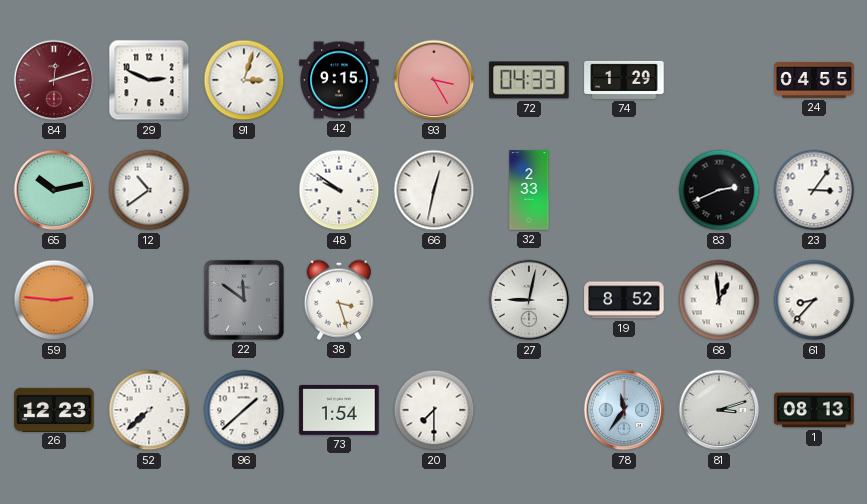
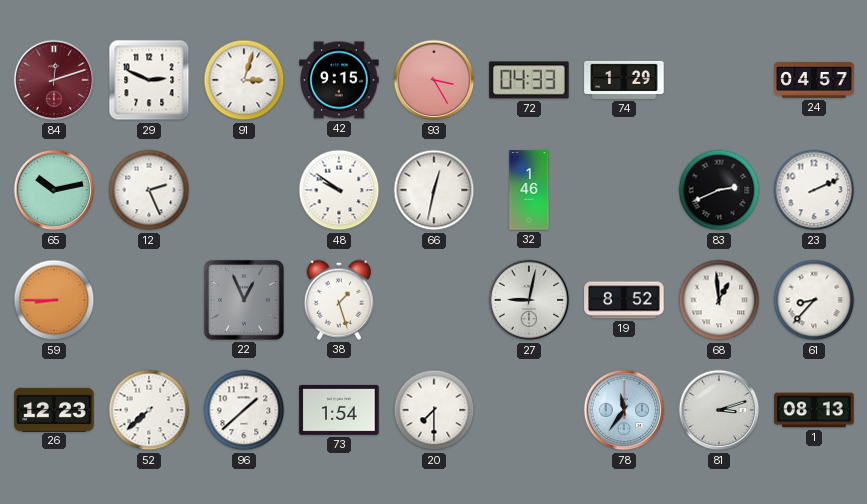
24: 04:55 -> 04:57
12: 10:39 -> 2:26
32: 2:33 -> 1:46
23: 3:06 -> 2:11
59: 2:46 -> 8:45
22: 11:51 -> 12:56
38: 3:27 -> 1:27
